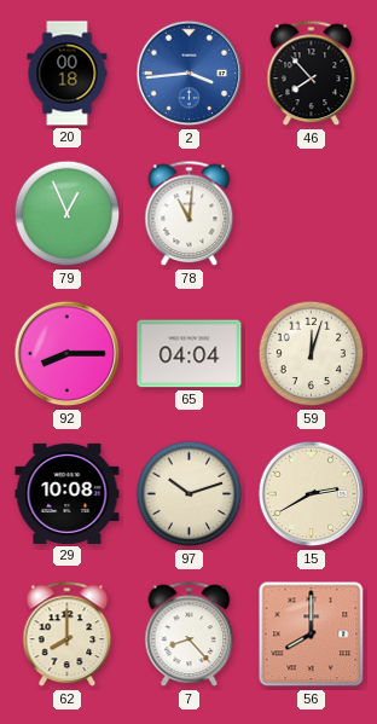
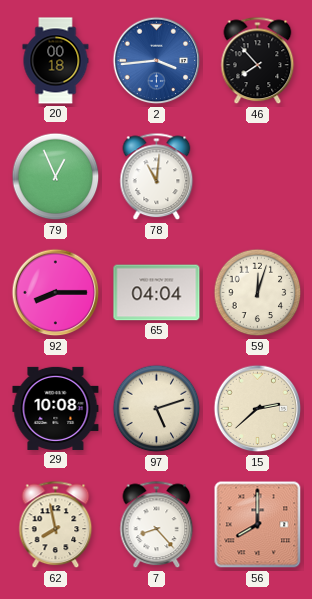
97: 10:12 -> 5:12
15: 2:40 -> 2:38
62: 8:00 -> 7:58
